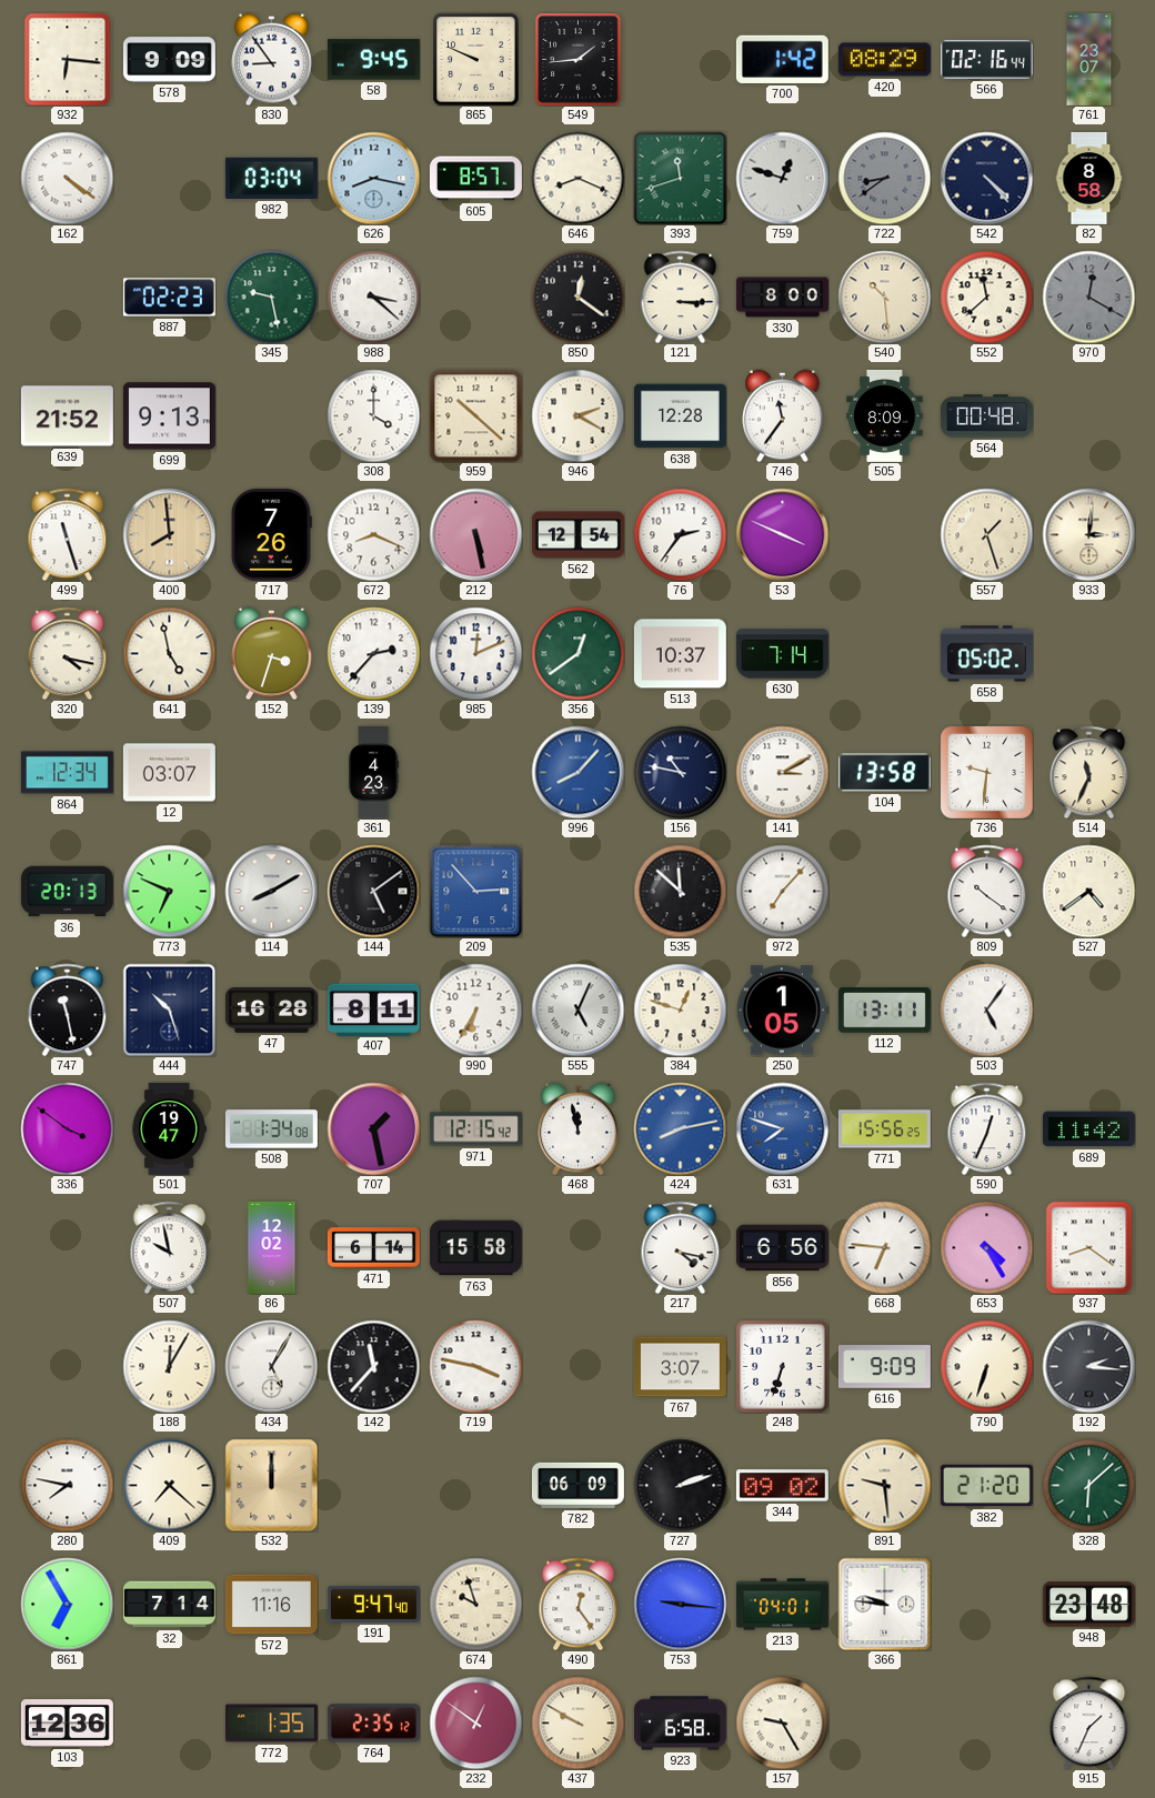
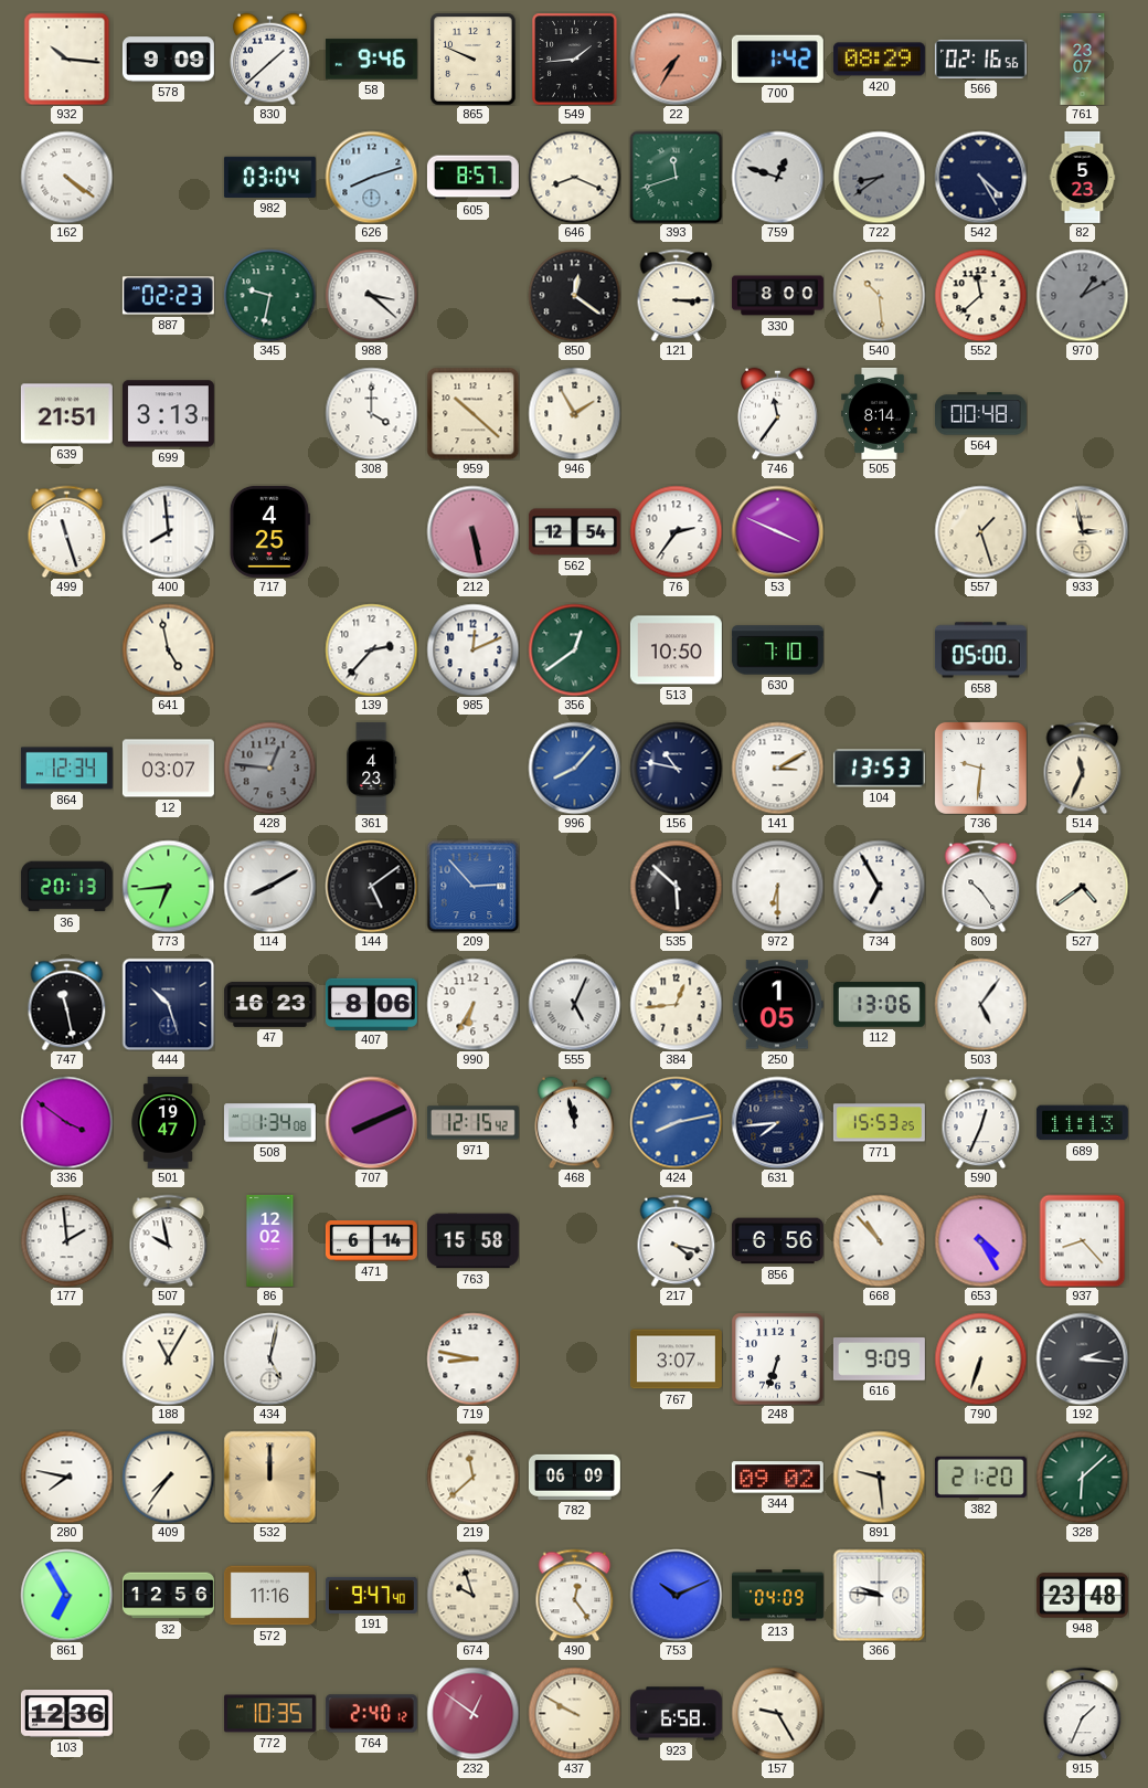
932: 6:16 -> 10:16
830: 8:54 -> 1:38
58: 9:45 -> 9:46
22: none -> 7:35
566: 02:16:44 -> 02:16:56
626: 8:17 -> 8:12
542: 4:23 -> 4:25
82: 8:58 -> 5:23
345: 9:28 -> 9:32
970: 12:20 -> 1:10
639: 21:52 -> 21:51
699: 9:13 -> 3:13
946: 2:20 -> 1:55
638: 12:28 -> none
505: 8:09 -> 8:14
400 dial: champagne -> white
717: 7:26 -> 4:25
672: 8:19 -> none
933: 3:01 -> 2:58
320: 4:17 -> none
152: 3:33 -> none
513: 10:37 -> 10:50
630: 7:14 -> 7:10
658: 05:02 -> 05:00
428: none -> 12:46
104: 13:58 -> 13:53
773: 6:49 -> 6:44
535: 11:52 -> 5:52
972: 7:07 -> 6:30
734: none -> 6:55
809: 10:21 -> 10:24
47: 16:28 -> 16:23
407: 8:11 -> 8:06
384: 12:48 -> 12:44
112: 13:11 -> 13:06
707: 1:28 -> 8:11
631: 7:48 -> 7:44
631 dial: blue -> navy
771: 15:56 -> 15:53
689: 11:42 -> 11:13
177: none -> 1:59
668: 6:46 -> 10:53
937: 8:21 -> 8:23
188: 12:05 -> 11:05
434: 5:05 -> 5:02
142: 11:37 -> none
719: 3:47 -> 8:47
409: 7:22 -> 7:36
219: none -> 11:38
727: 2:12 -> none
32: 7:14 -> 12:56
753: 9:16 -> 10:11
213: 04:01 -> 04:09
772: 1:35 -> 10:35
764: 2:35 -> 2:40
